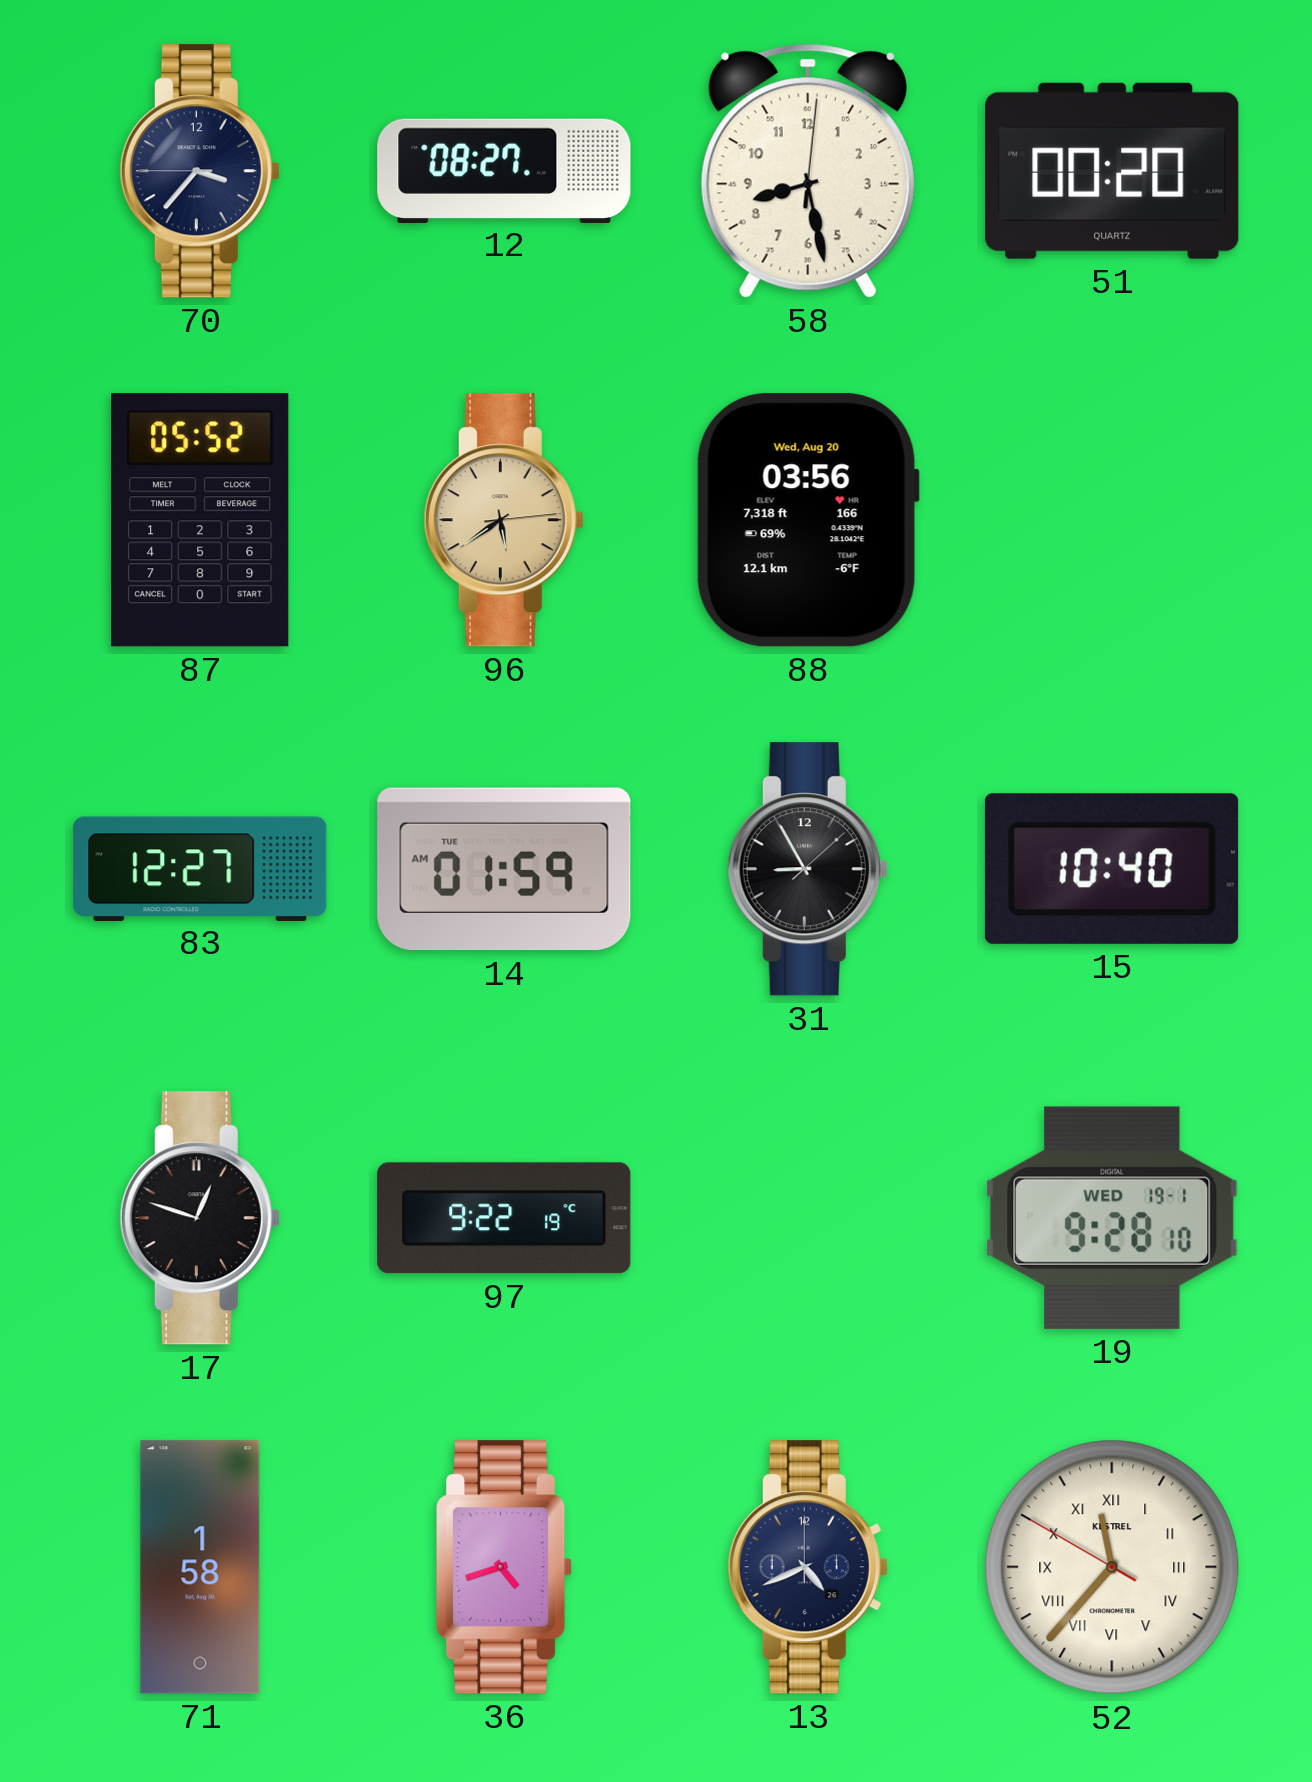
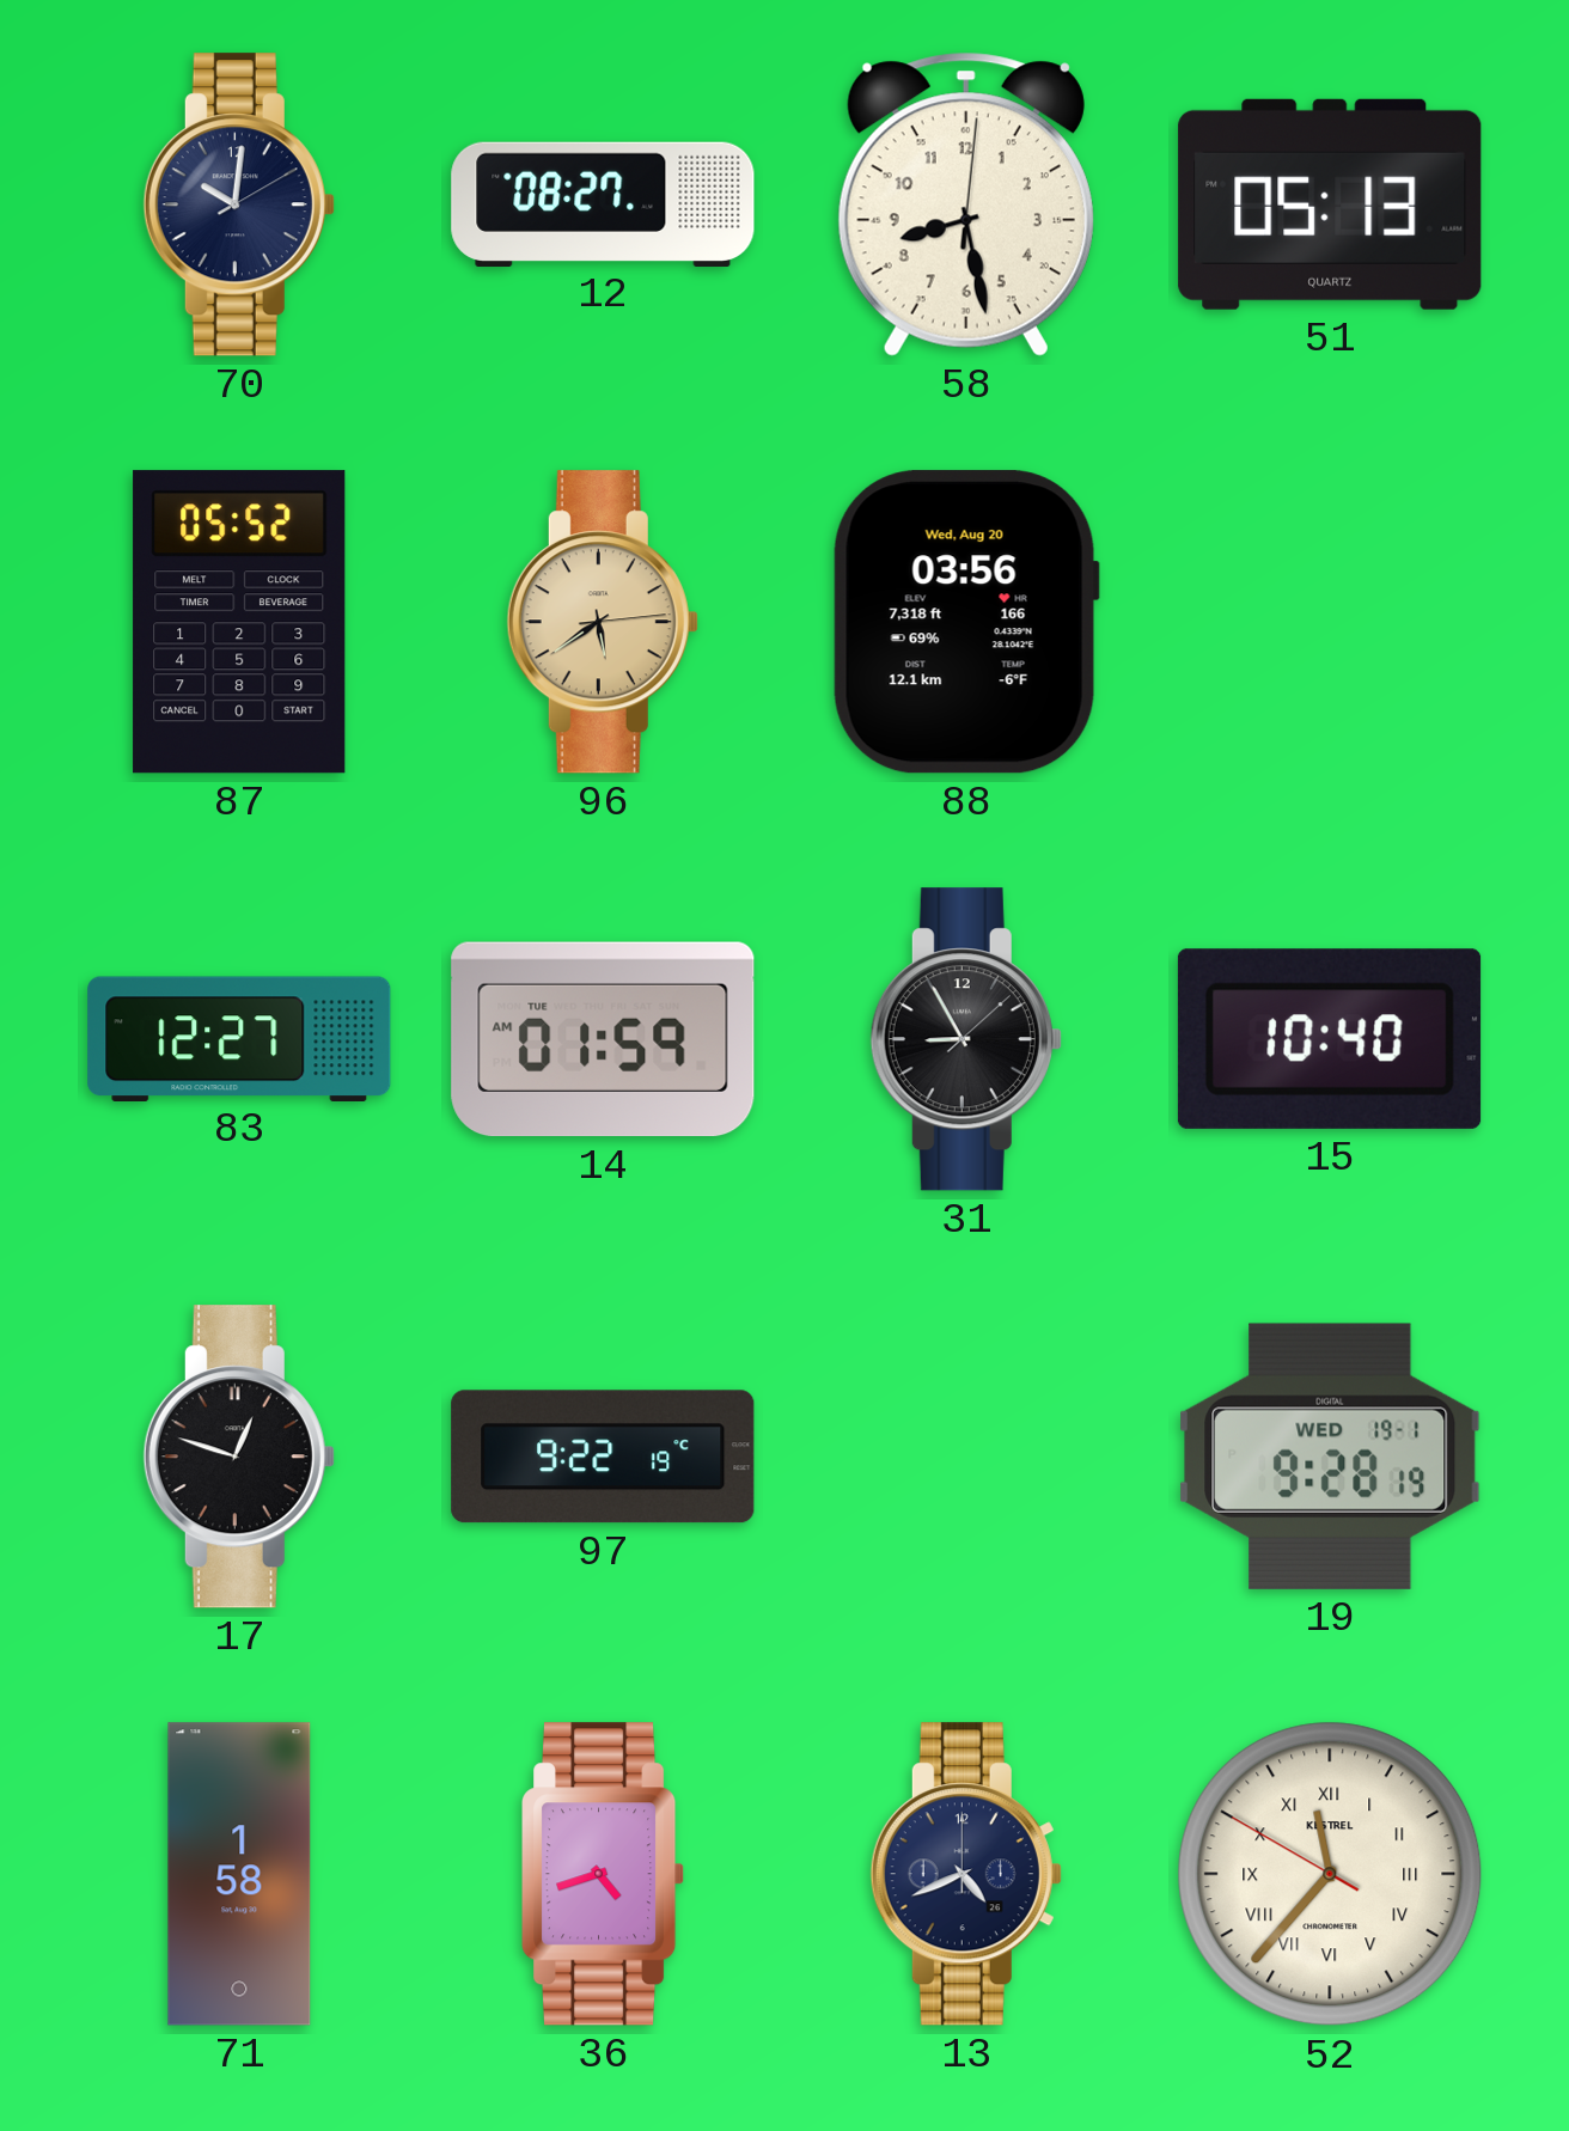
70: 3:36 -> 10:01
51: 00:20 -> 05:13
19: 9:28:10 -> 9:28:19
